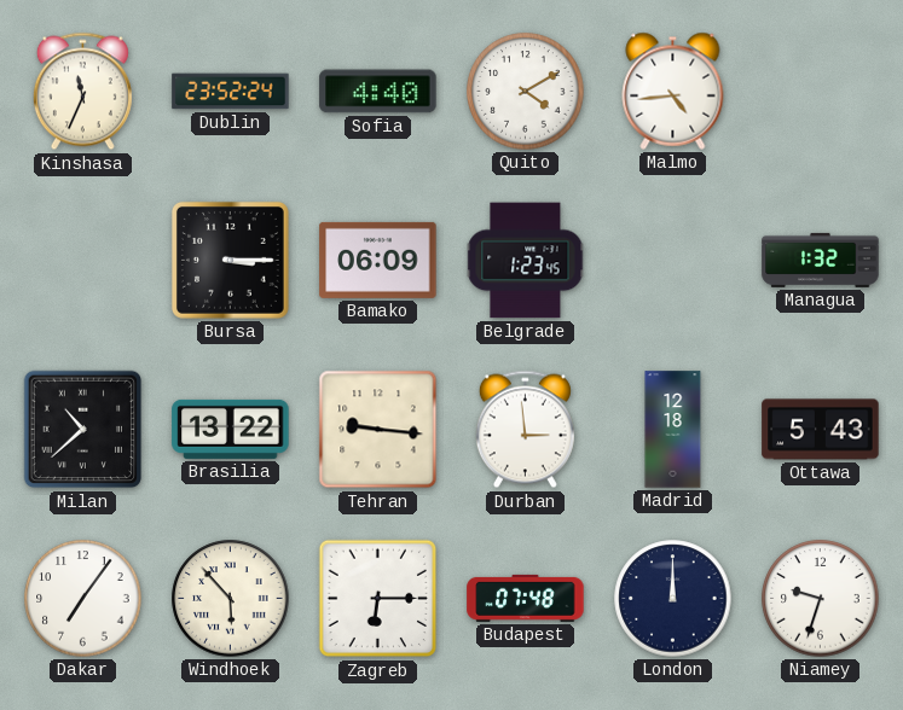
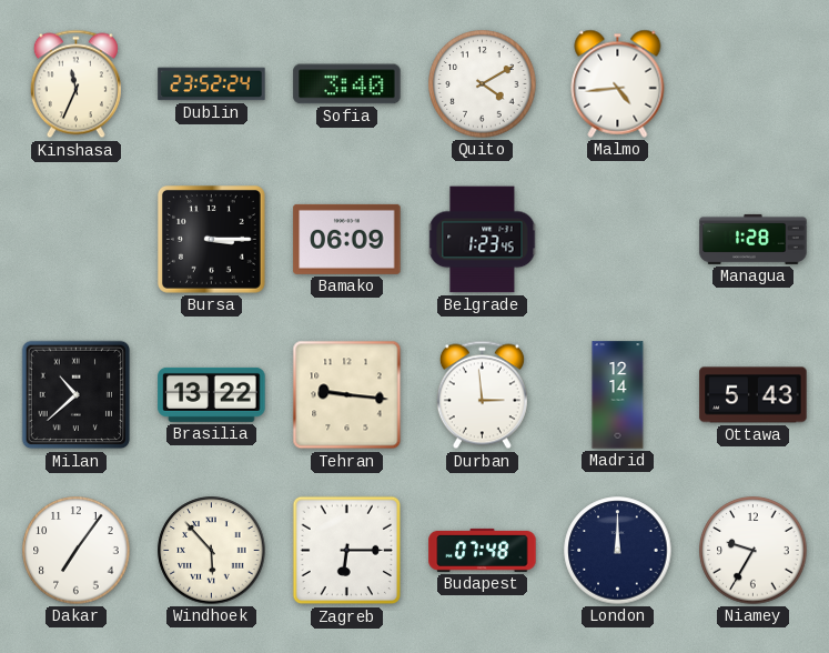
Sofia: 4:40 -> 3:40
Managua: 1:32 -> 1:28
Madrid: 12:18 -> 12:14
Niamey: 9:33 -> 9:35
